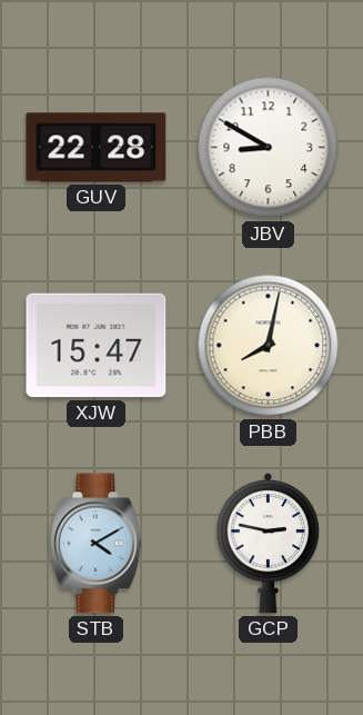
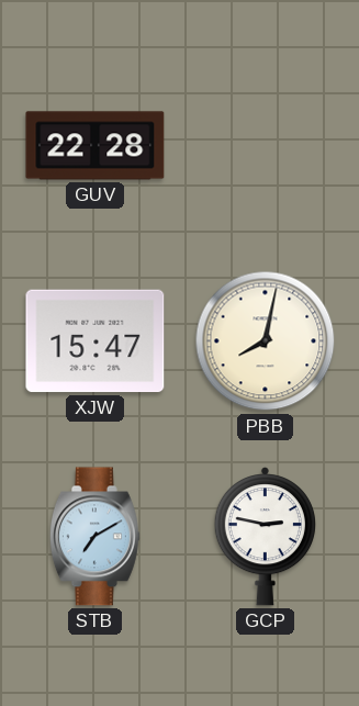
JBV: 8:50 -> none
STB: 4:10 -> 7:10
